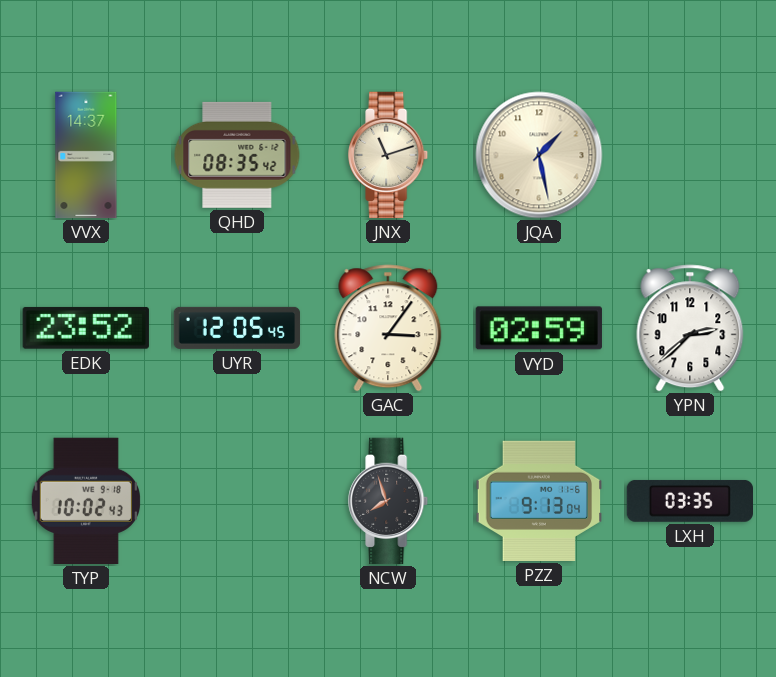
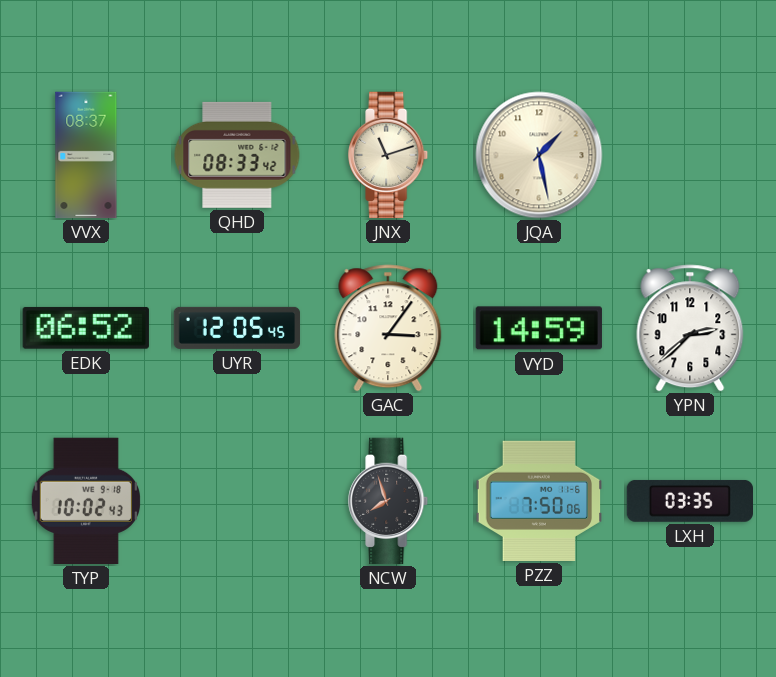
VVX: 14:37 -> 08:37
QHD: 08:35 -> 08:33
EDK: 23:52 -> 06:52
VYD: 02:59 -> 14:59
PZZ: 9:13 -> 7:50
